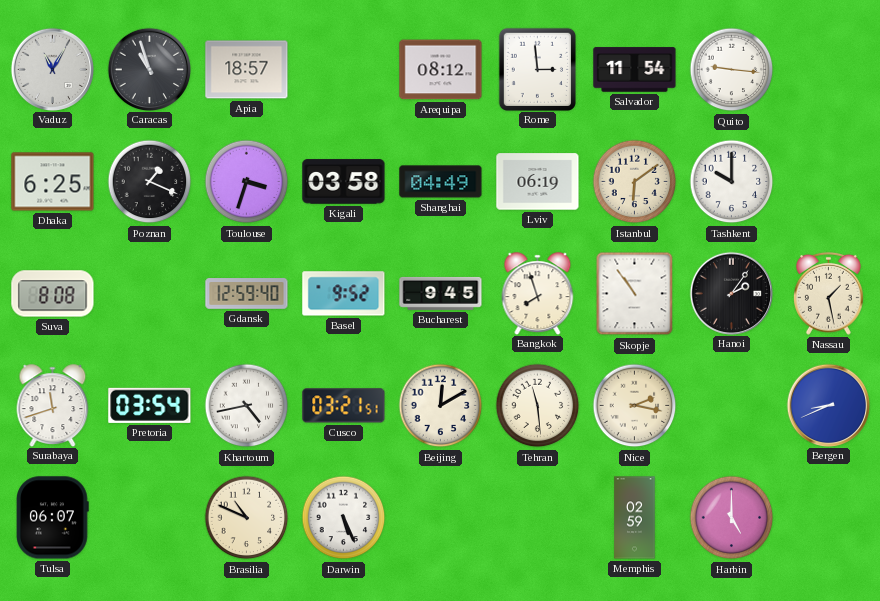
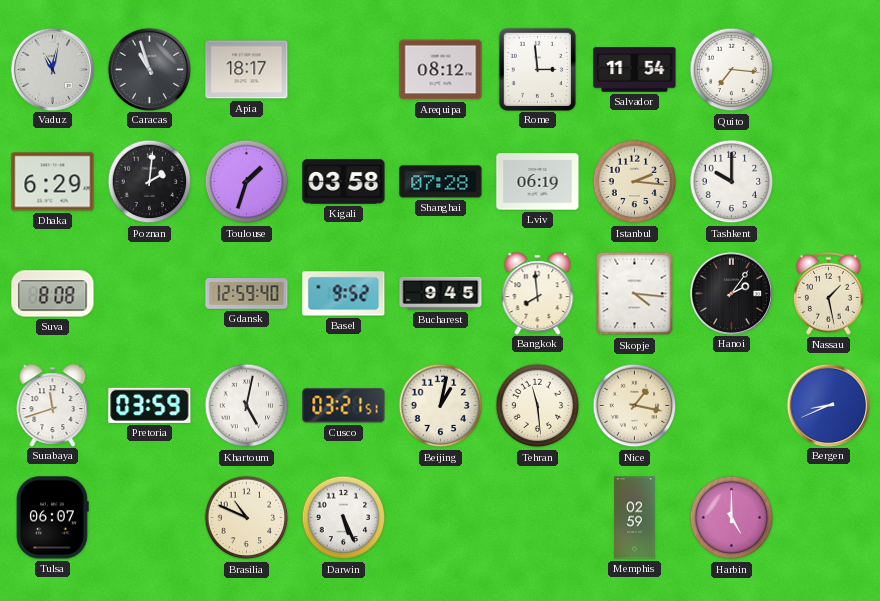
Vaduz: 11:05 -> 11:02
Apia: 18:57 -> 18:17
Quito: 9:16 -> 7:16
Dhaka: 6:25 -> 6:29
Poznan: 1:19 -> 2:01
Toulouse: 3:33 -> 1:33
Shanghai: 04:49 -> 07:28
Istanbul: 6:09 -> 2:16
Bangkok: 7:57 -> 7:59
Skopje: 10:54 -> 4:16
Pretoria: 03:54 -> 03:59
Khartoum: 4:43 -> 5:02
Beijing: 12:10 -> 1:02
Nice: 2:17 -> 1:17
